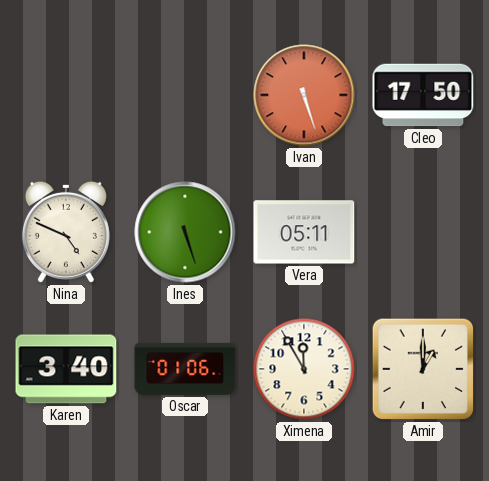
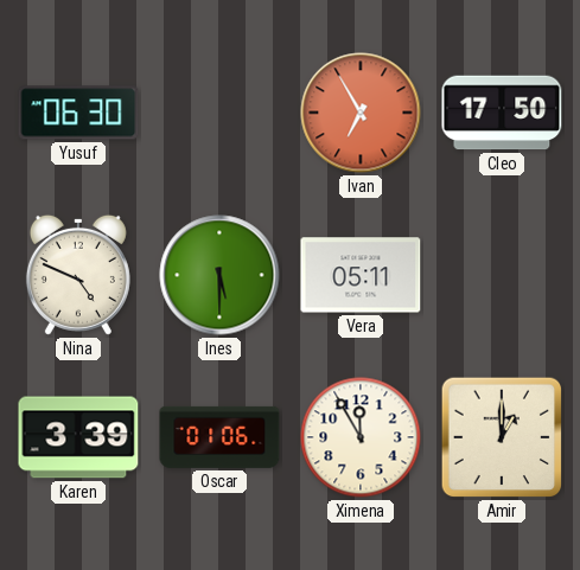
Yusuf: none -> 06:30
Ivan: 5:27 -> 6:55
Ines: 5:27 -> 5:30
Karen: 3:40 -> 3:39
